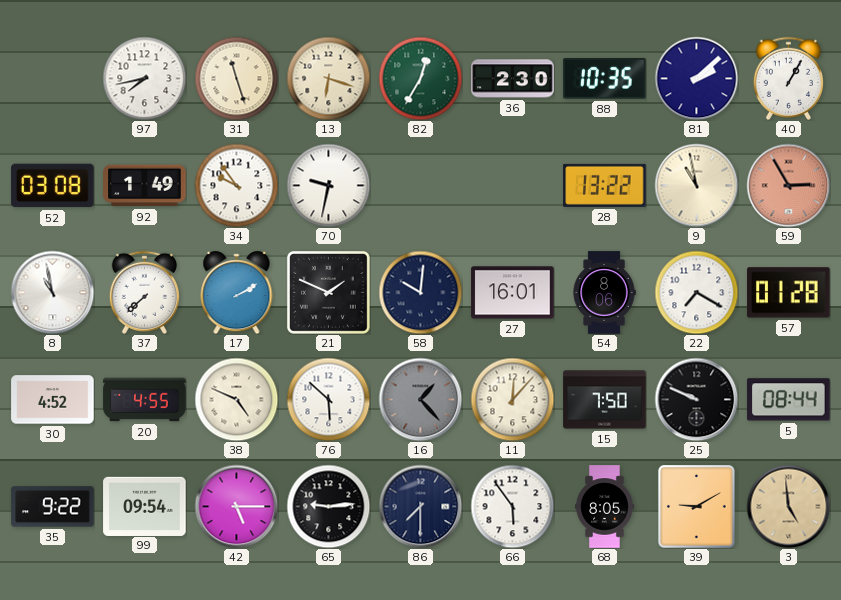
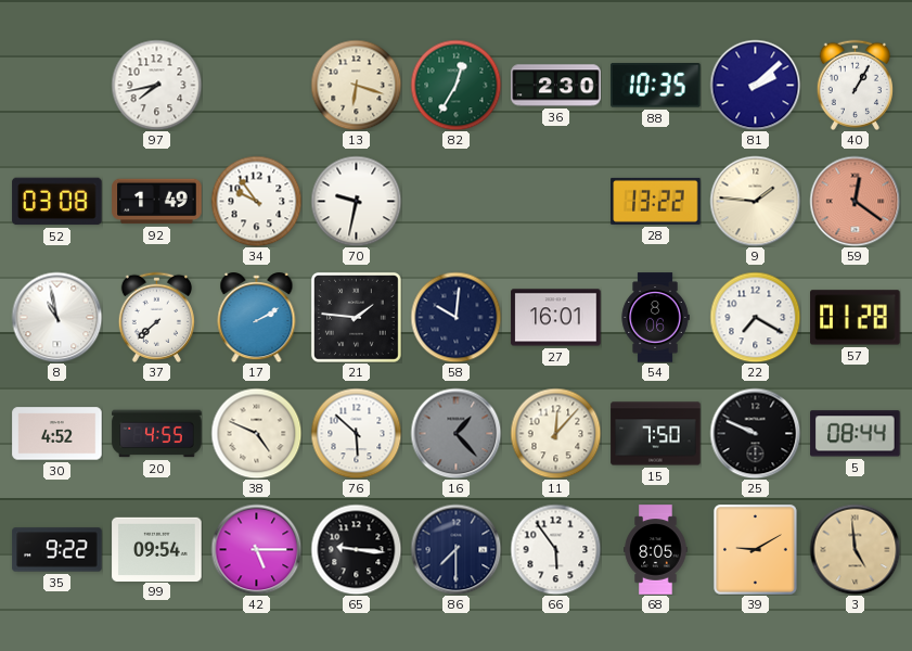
31: 11:27 -> none
9: 10:58 -> 1:46
59: 2:55 -> 12:21
21: 1:49 -> 1:46
65: 9:14 -> 9:16
